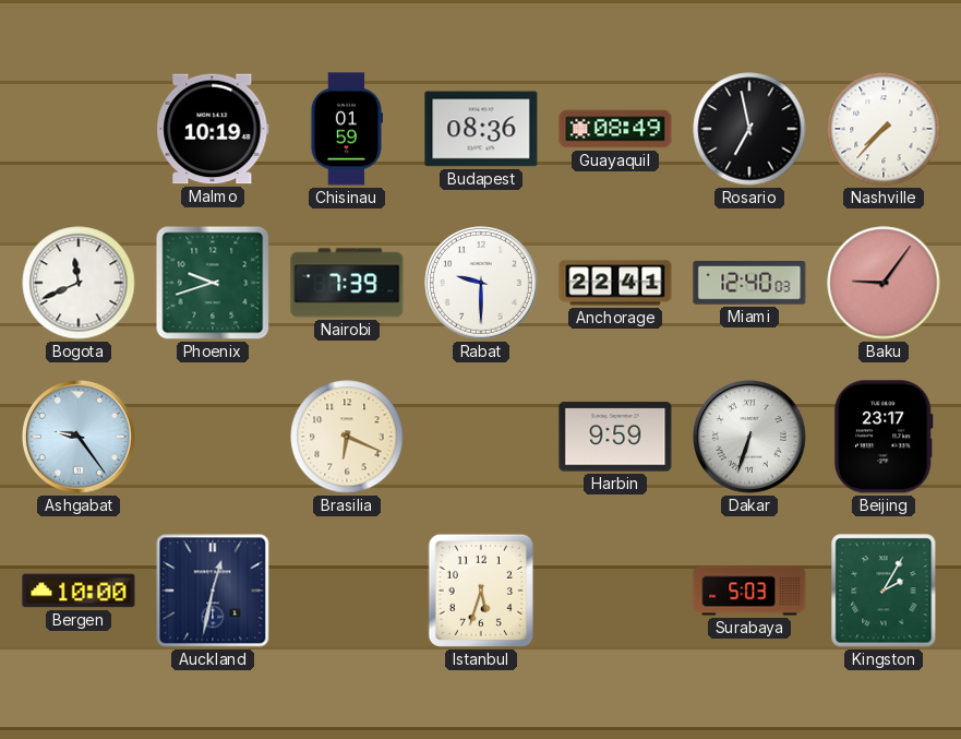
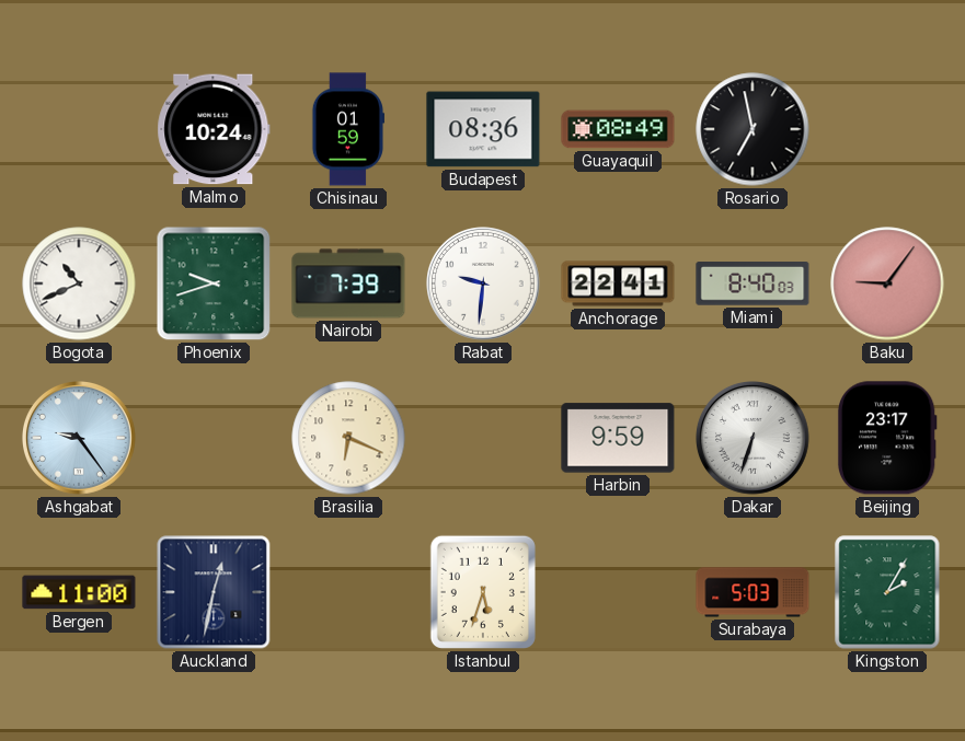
Malmo: 10:19 -> 10:24
Nashville: 7:37 -> none
Bogota: 11:41 -> 10:41
Rabat: 9:30 -> 9:31
Miami: 12:40 -> 8:40
Bergen: 10:00 -> 11:00
